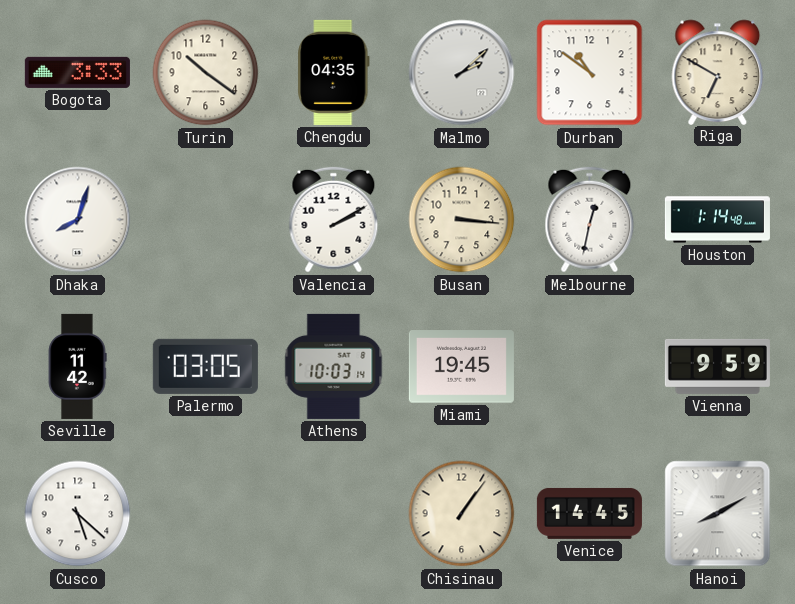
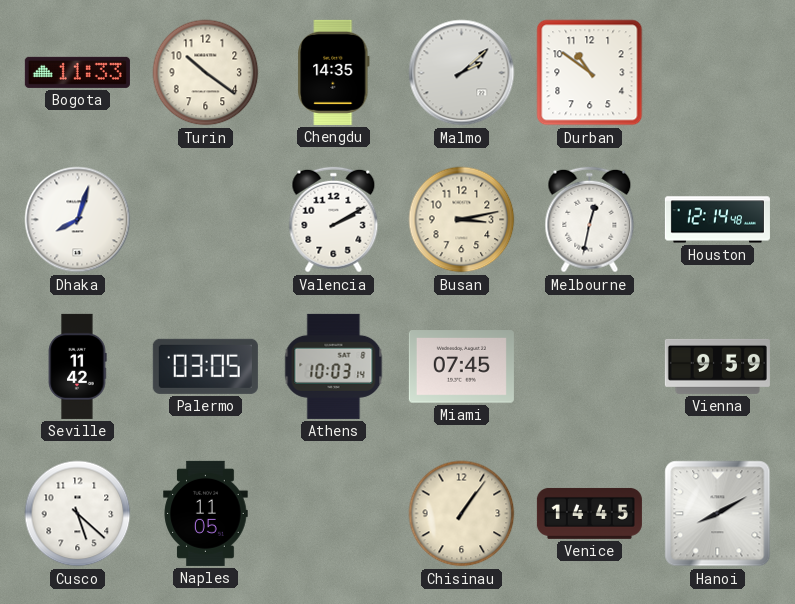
Bogota: 3:33 -> 11:33
Chengdu: 04:35 -> 14:35
Riga: 6:50 -> none
Busan: 3:16 -> 3:13
Houston: 1:14 -> 12:14
Miami: 19:45 -> 07:45
Naples: none -> 11:05
